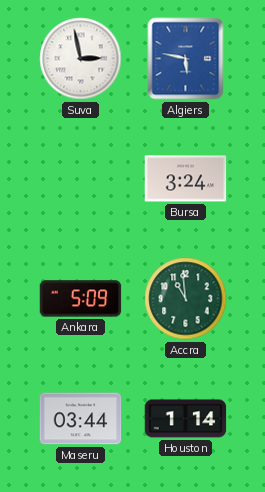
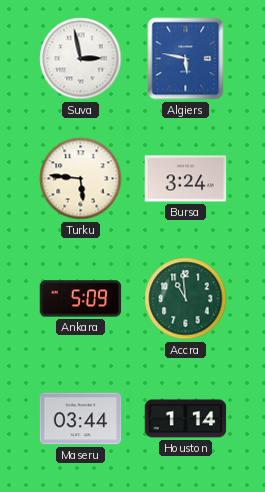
Turku: none -> 5:46
